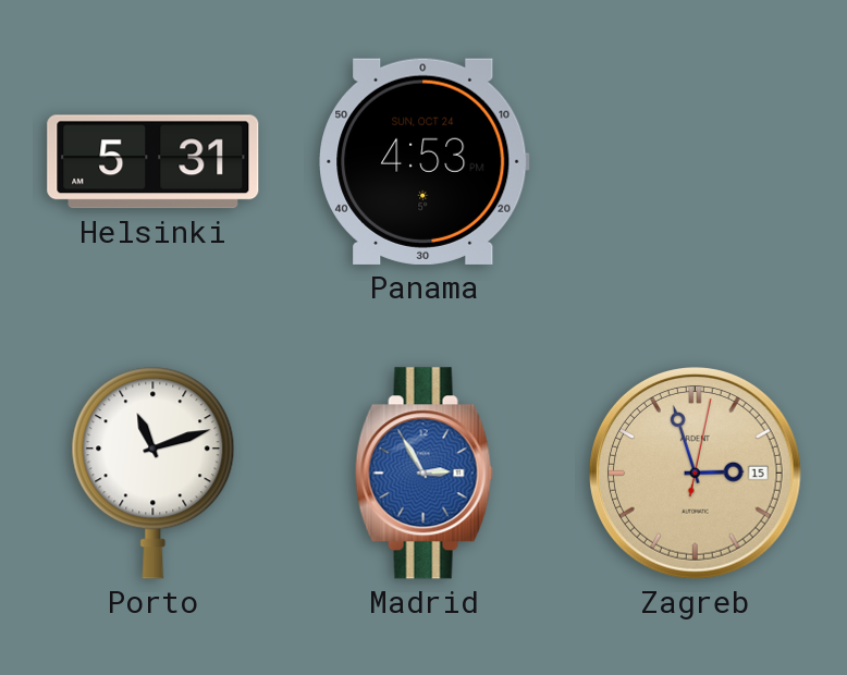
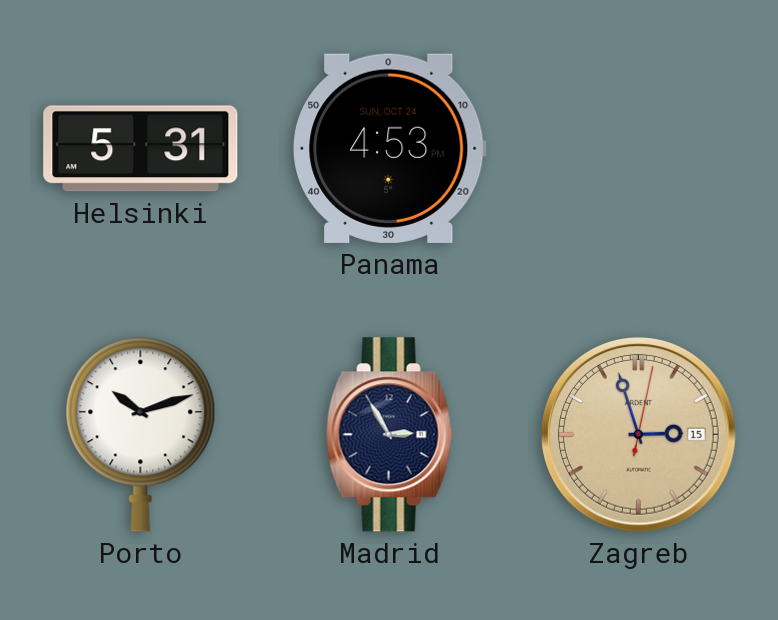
Porto: 11:12 -> 10:12
Madrid dial: blue -> navy
